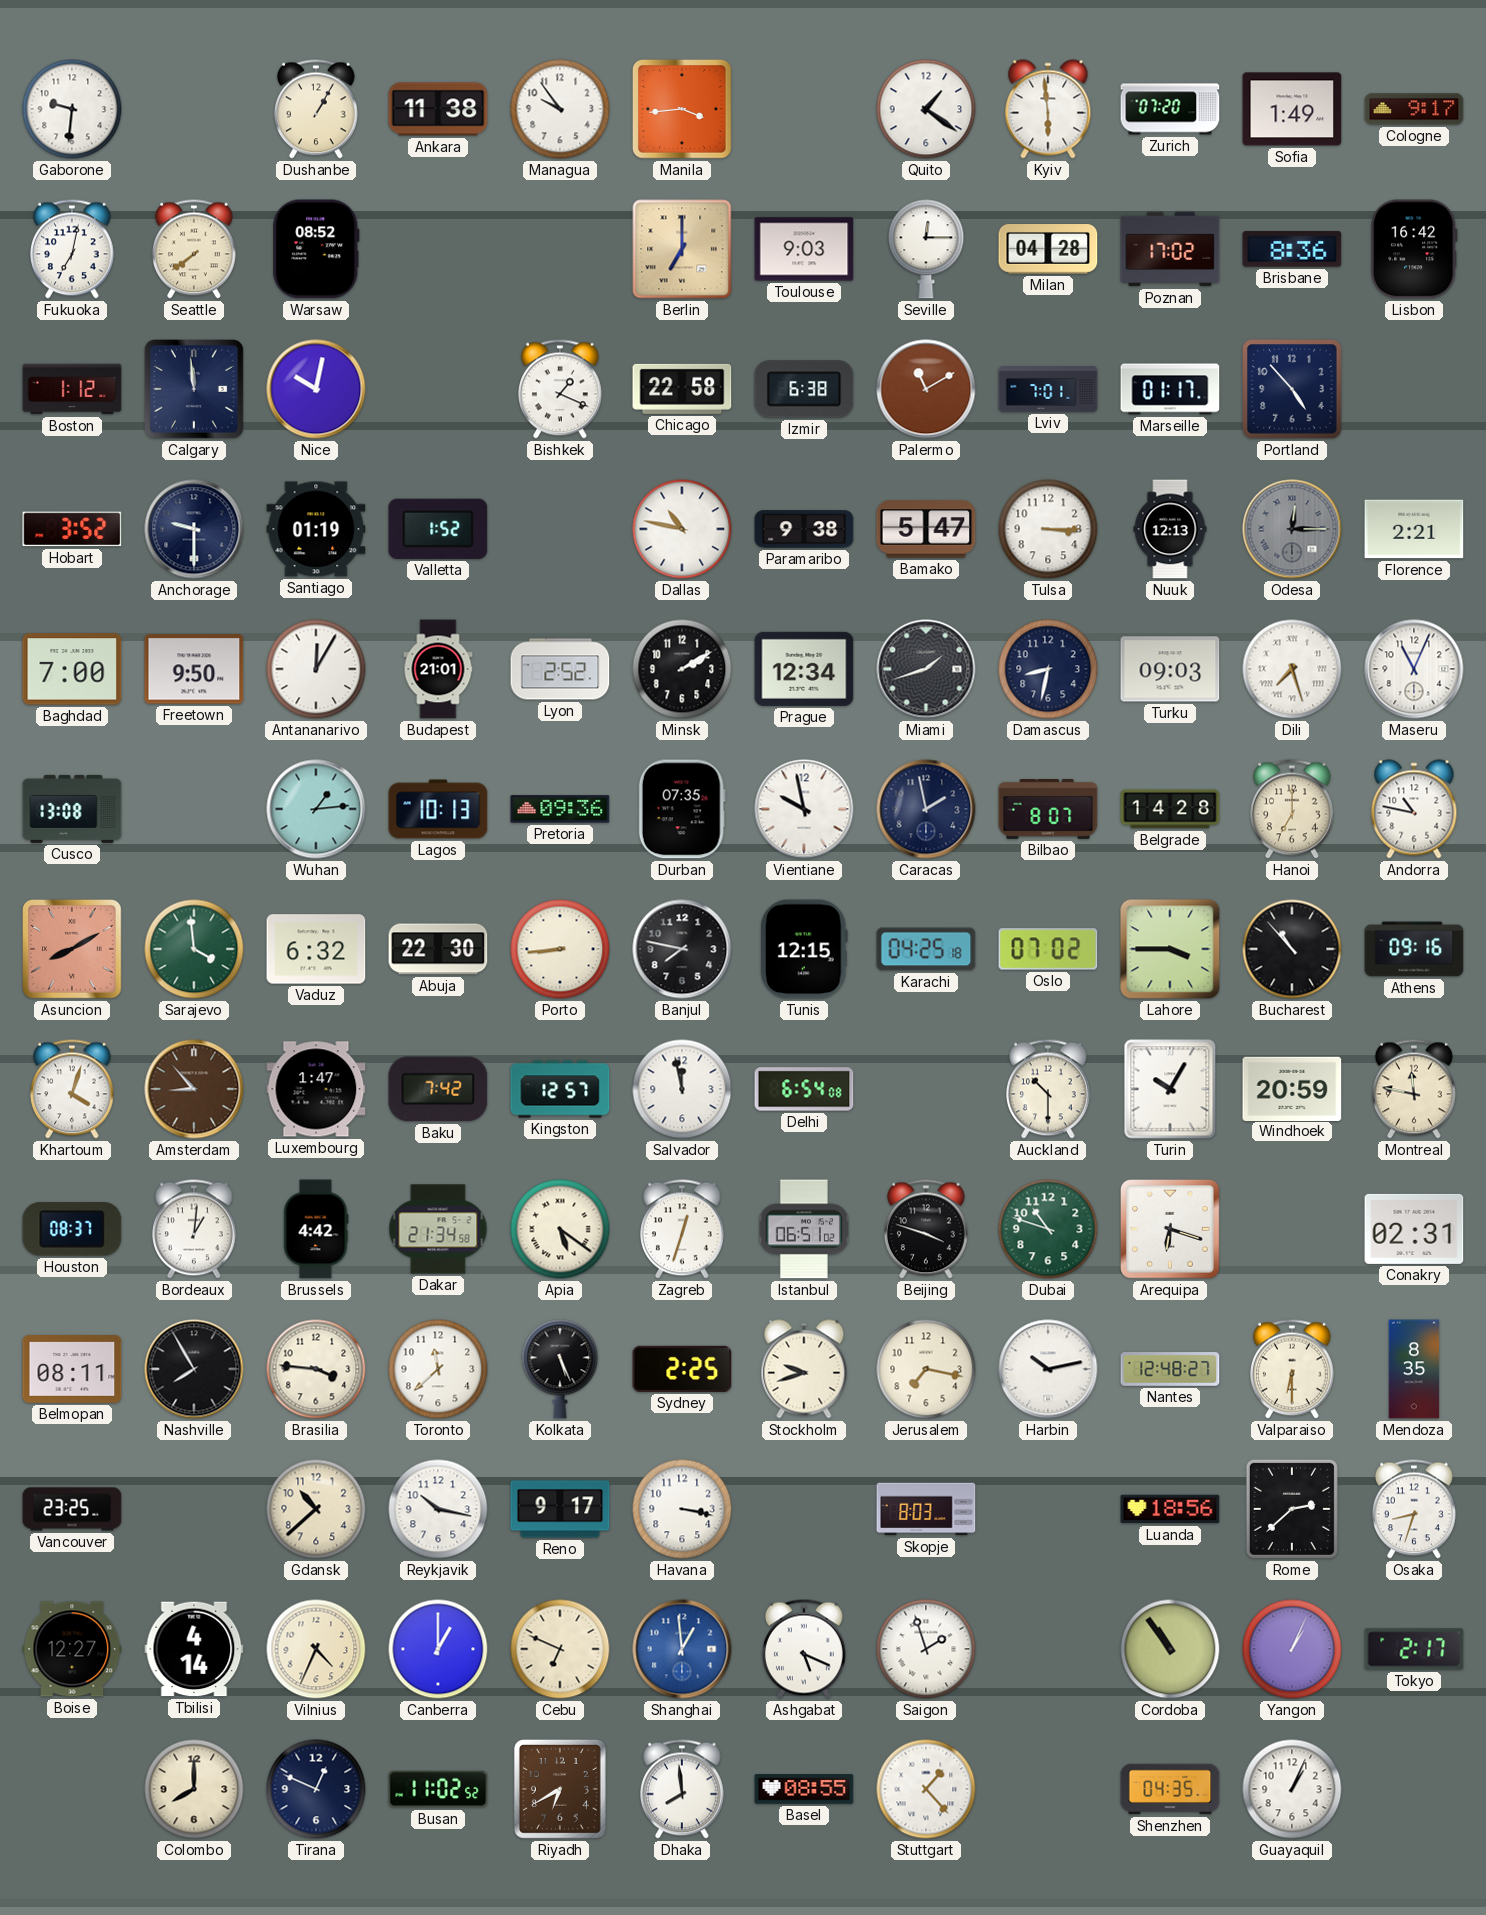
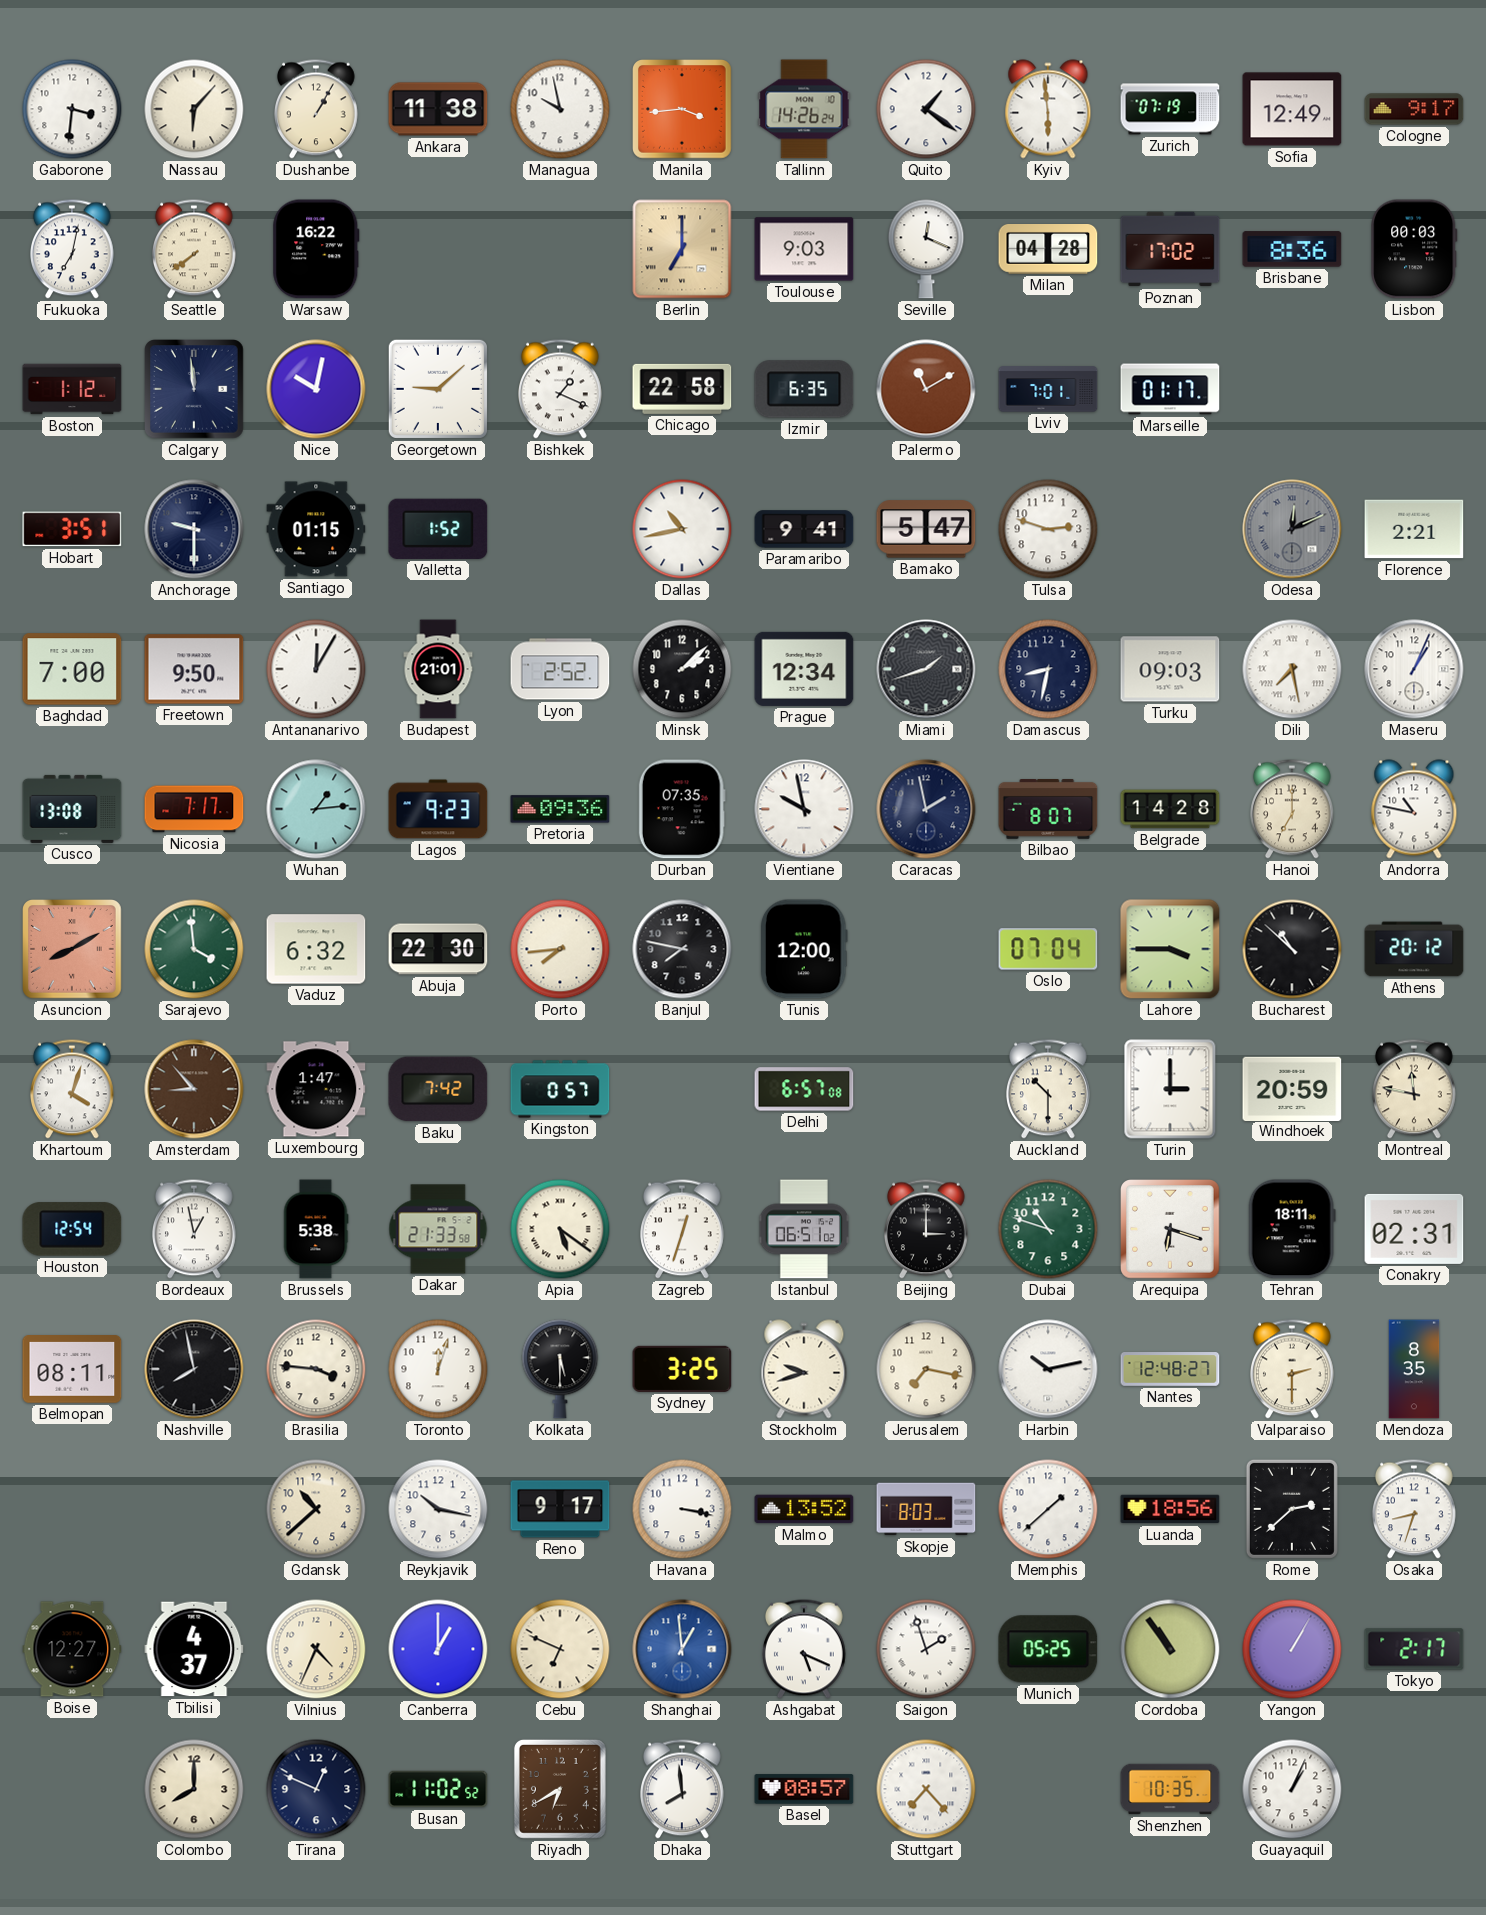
Gaborone: 9:31 -> 3:31
Nassau: none -> 6:07
Managua: 9:54 -> 9:58
Tallinn: none -> 14:26
Zurich: 07:20 -> 07:19
Sofia: 1:49 -> 12:49
Warsaw: 08:52 -> 16:22
Seville: 12:15 -> 12:19
Lisbon: 16:42 -> 00:03
Georgetown: none -> 9:08
Izmir: 6:38 -> 6:35
Portland: 4:53 -> none
Hobart: 3:52 -> 3:51
Santiago: 01:19 -> 01:15
Dallas: 10:47 -> 10:43
Paramaribo: 9:38 -> 9:41
Tulsa: 3:15 -> 2:48
Nuuk: 12:13 -> none
Odesa: 12:15 -> 12:11
Minsk: 2:10 -> 2:08
Dili: 7:27 -> 7:28
Maseru: 11:04 -> 1:04
Nicosia: none -> 7:17
Lagos: 10:13 -> 9:23
Porto: 8:44 -> 7:44
Tunis: 12:15 -> 12:00
Karachi: 04:25 -> none
Oslo: 07:02 -> 07:04
Bucharest: 10:53 -> 10:52
Athens: 09:16 -> 20:12
Kingston: 12:57 -> 0:57
Salvador: 11:58 -> none
Delhi: 6:54 -> 6:57
Turin: 10:05 -> 3:00
Houston: 08:37 -> 12:54
Bordeaux: 1:01 -> 12:58
Brussels: 4:42 -> 5:38
Dakar: 21:34 -> 21:33
Beijing: 3:48 -> 3:00
Tehran: none -> 18:11
Nashville: 7:55 -> 7:58
Toronto: 11:38 -> 12:03
Kolkata: 5:26 -> 5:30
Sydney: 2:25 -> 3:25
Valparaiso: 6:30 -> 2:30
Vancouver: 23:25 -> none
Malmo: none -> 13:52
Memphis: none -> 1:38
Tbilisi: 4:14 -> 4:37
Munich: none -> 05:25
Yangon: 1:04 -> 1:05
Basel: 08:55 -> 08:57
Stuttgart: 1:23 -> 7:23
Shenzhen: 04:35 -> 10:35
